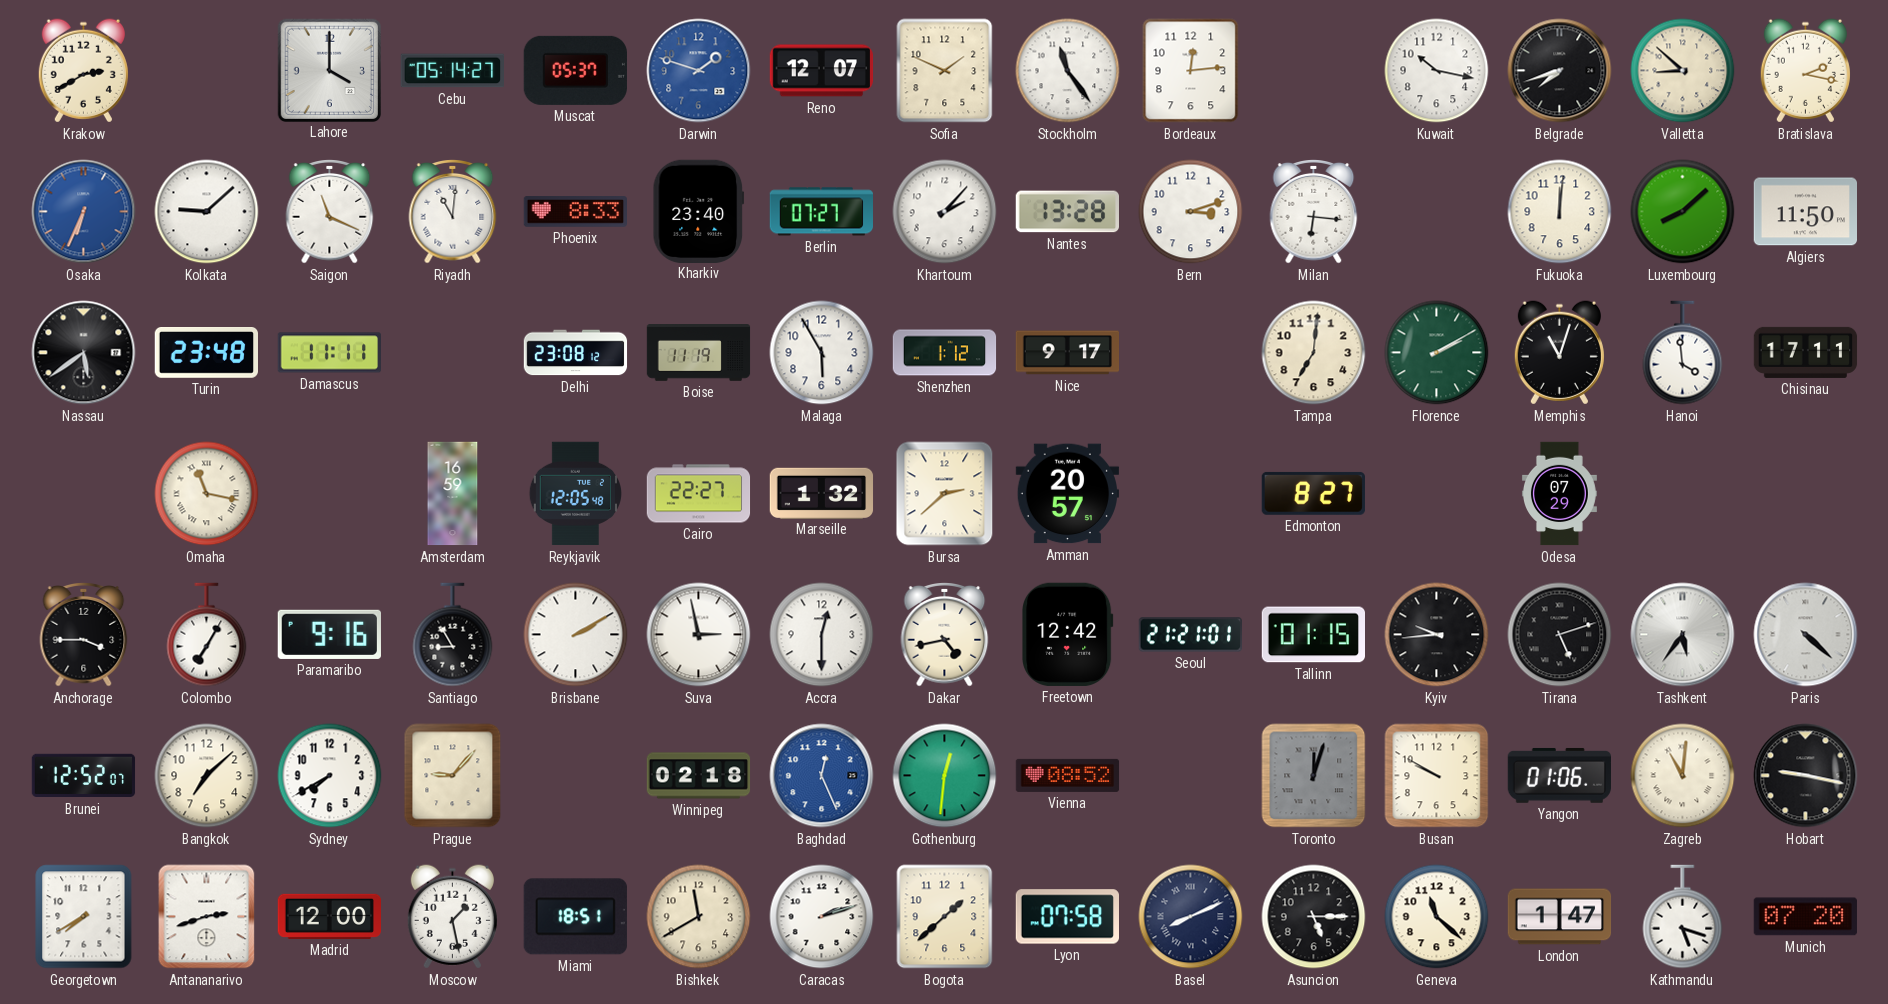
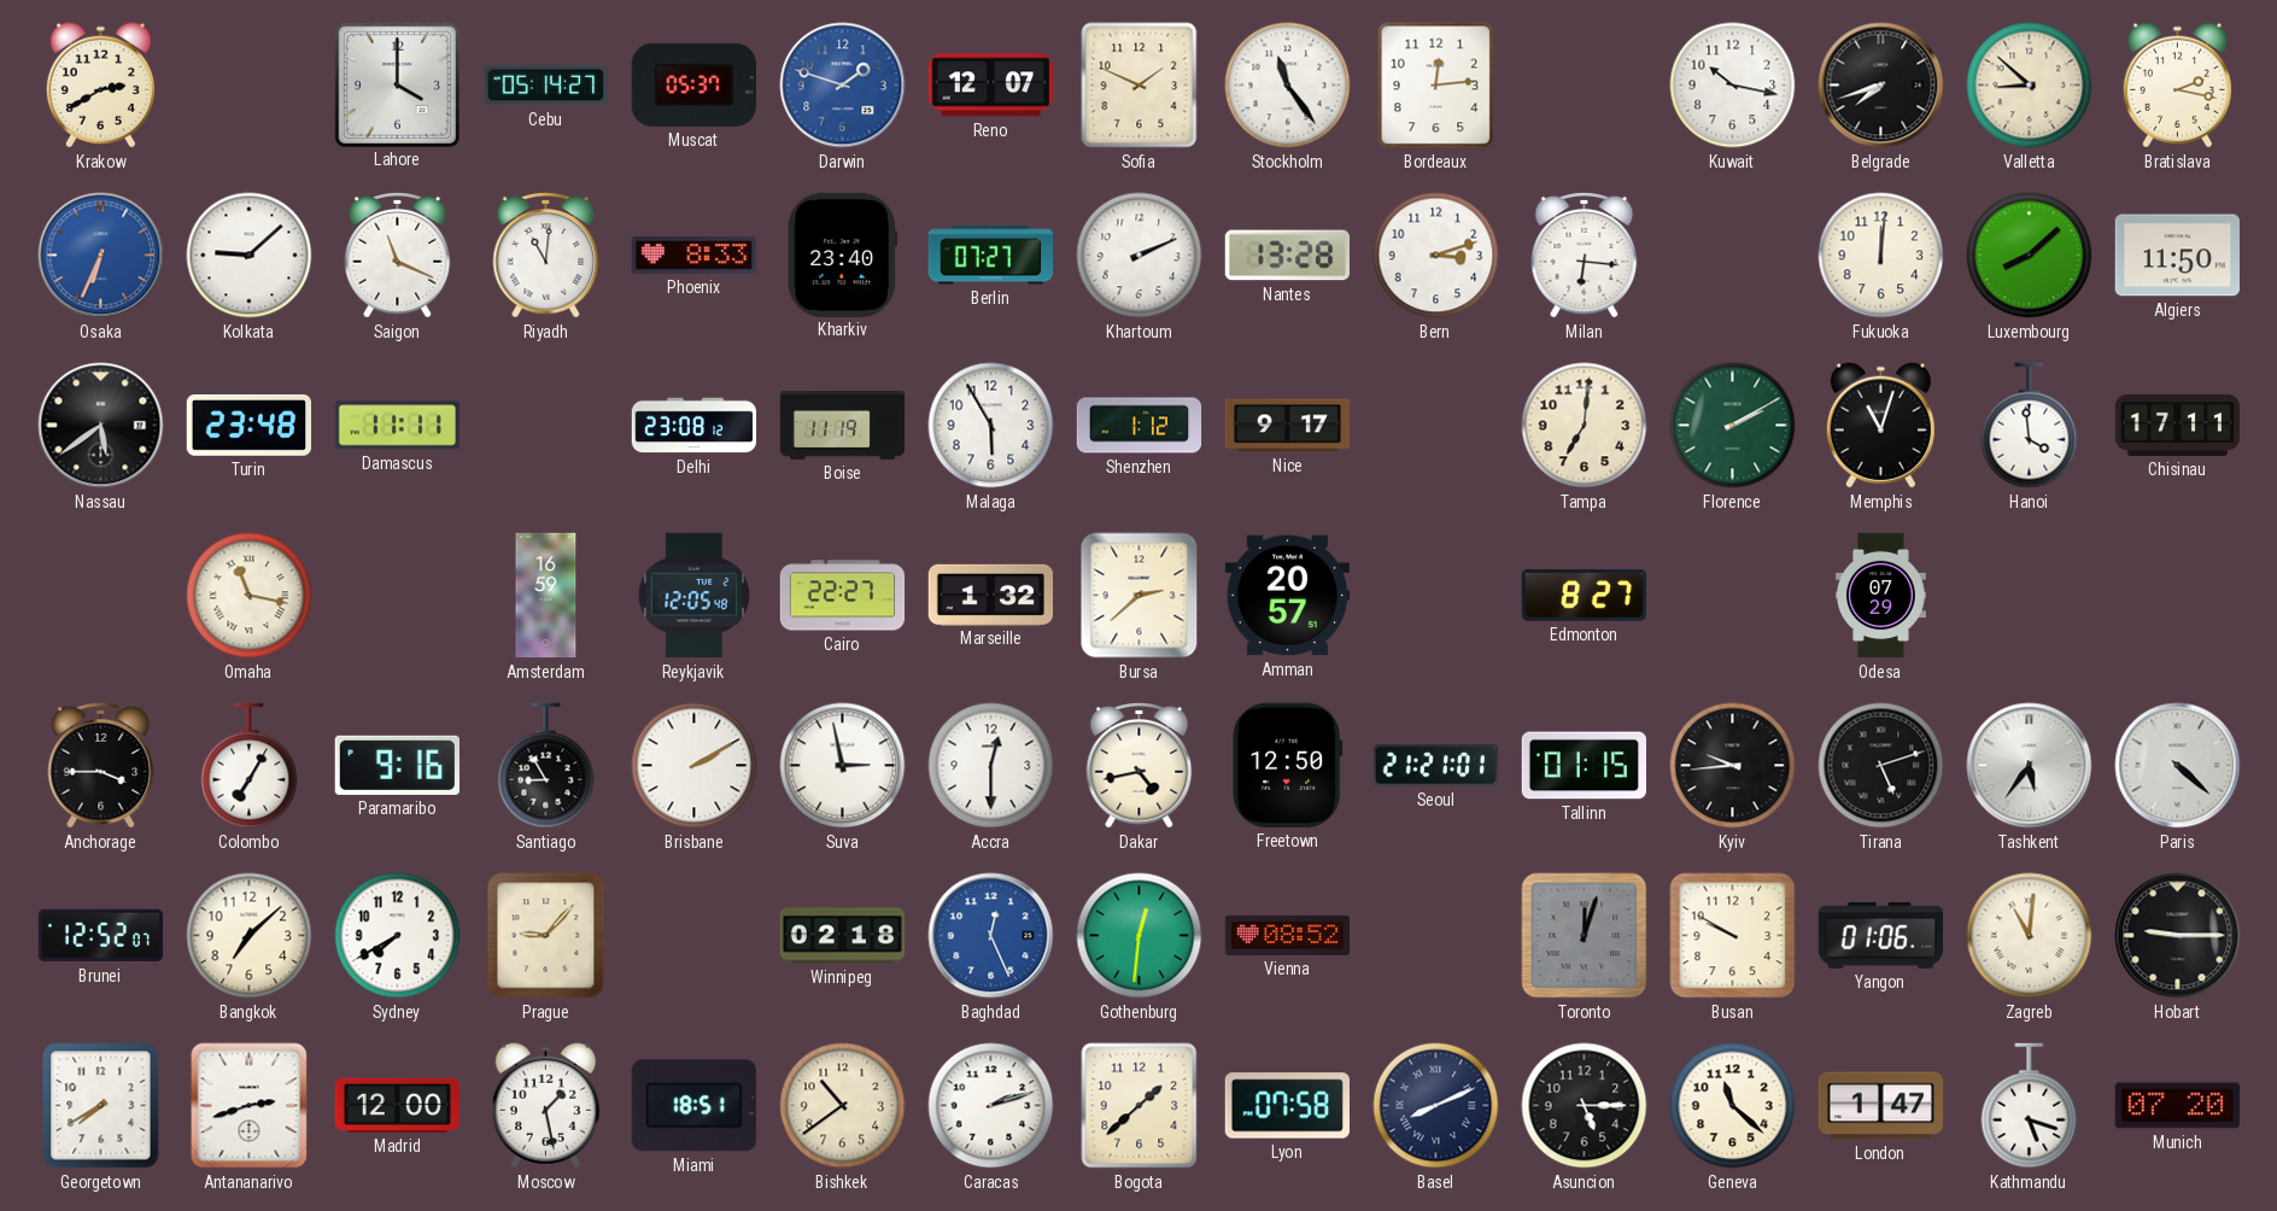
Khartoum: 2:07 -> 2:11
Freetown: 12:42 -> 12:50
Hobart: 9:17 -> 9:15
Bishkek: 11:40 -> 10:39
